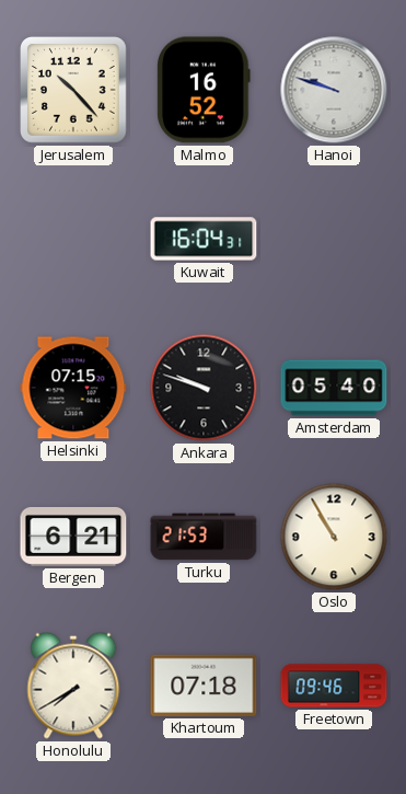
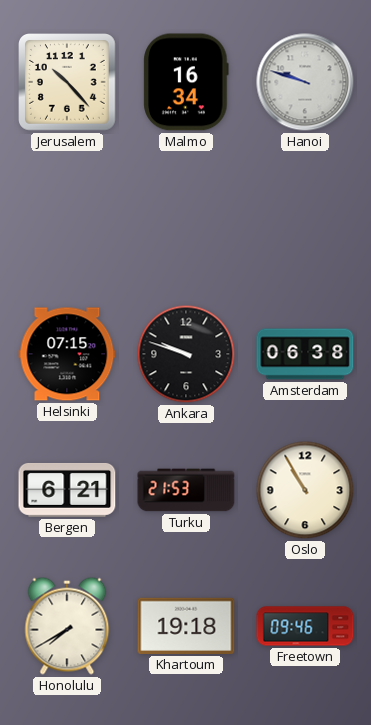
Malmo: 16:52 -> 16:34
Kuwait: 16:04 -> none
Amsterdam: 05:40 -> 06:38
Khartoum: 07:18 -> 19:18
